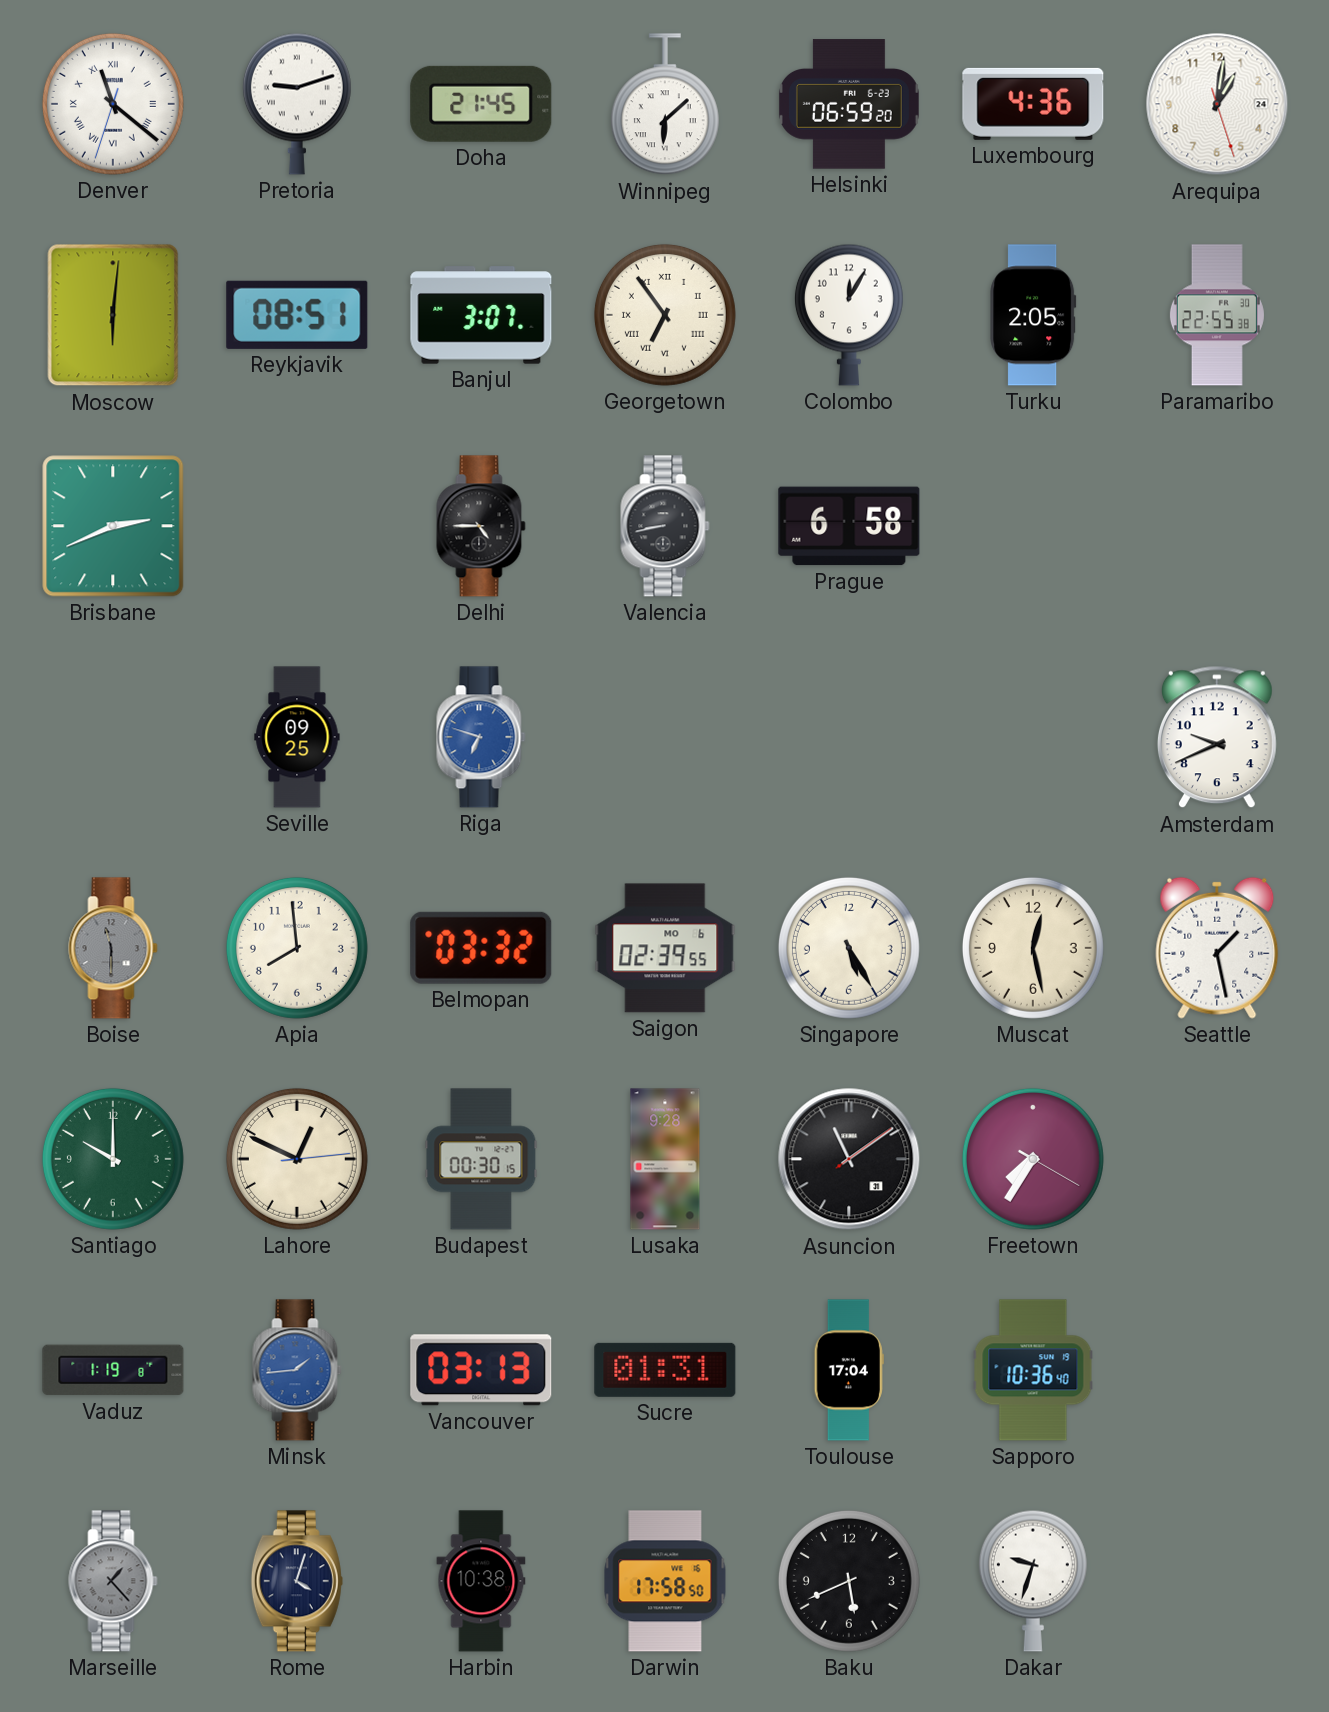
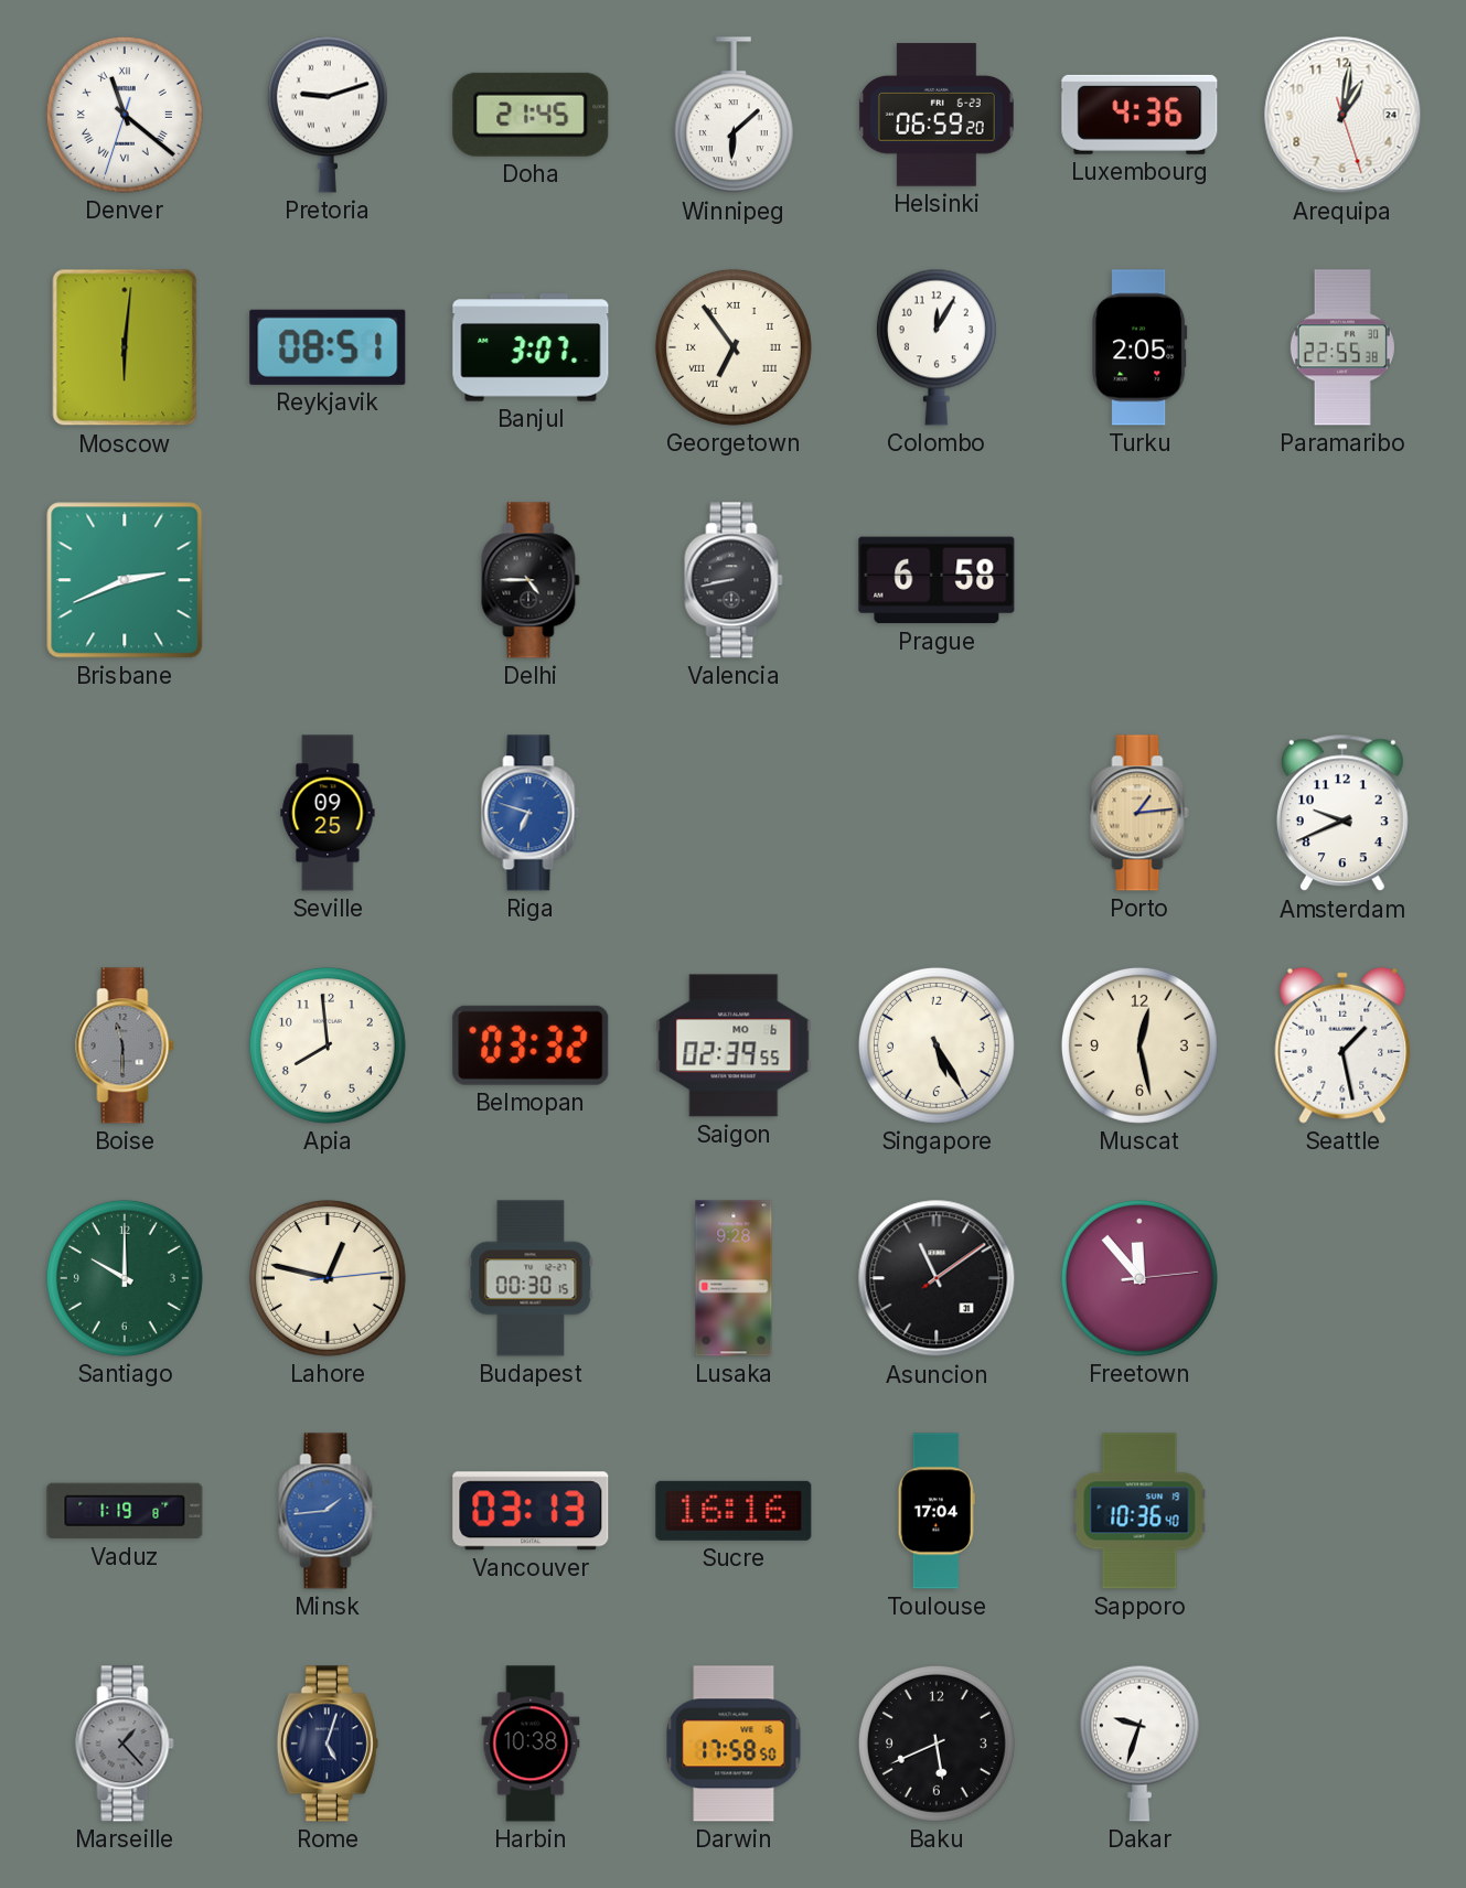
Porto: none -> 1:14
Lahore: 12:49 -> 12:47
Freetown: 7:35 -> 11:53
Sucre: 01:31 -> 16:16
Rome: 4:03 -> 5:03
